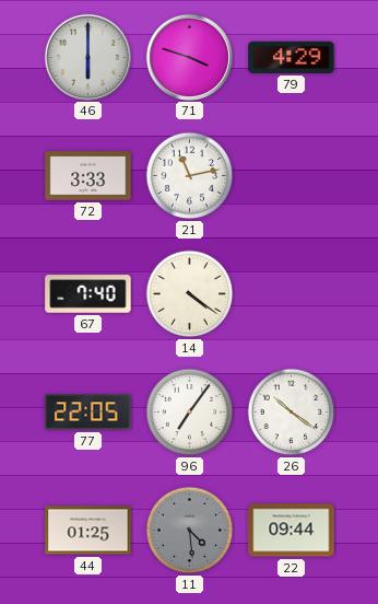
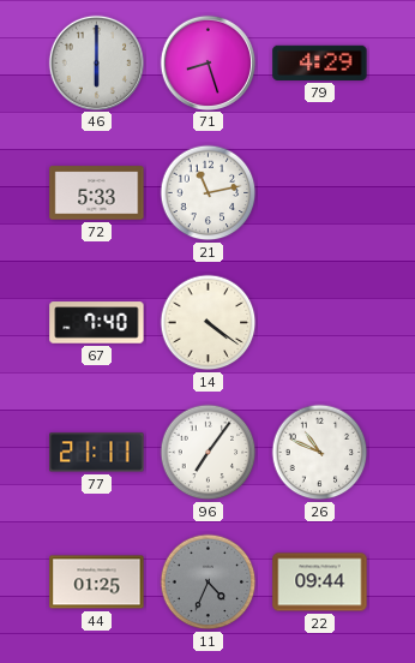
71: 3:48 -> 8:27
72: 3:33 -> 5:33
77: 22:05 -> 21:11
26: 10:21 -> 10:49
11: 4:29 -> 4:34
